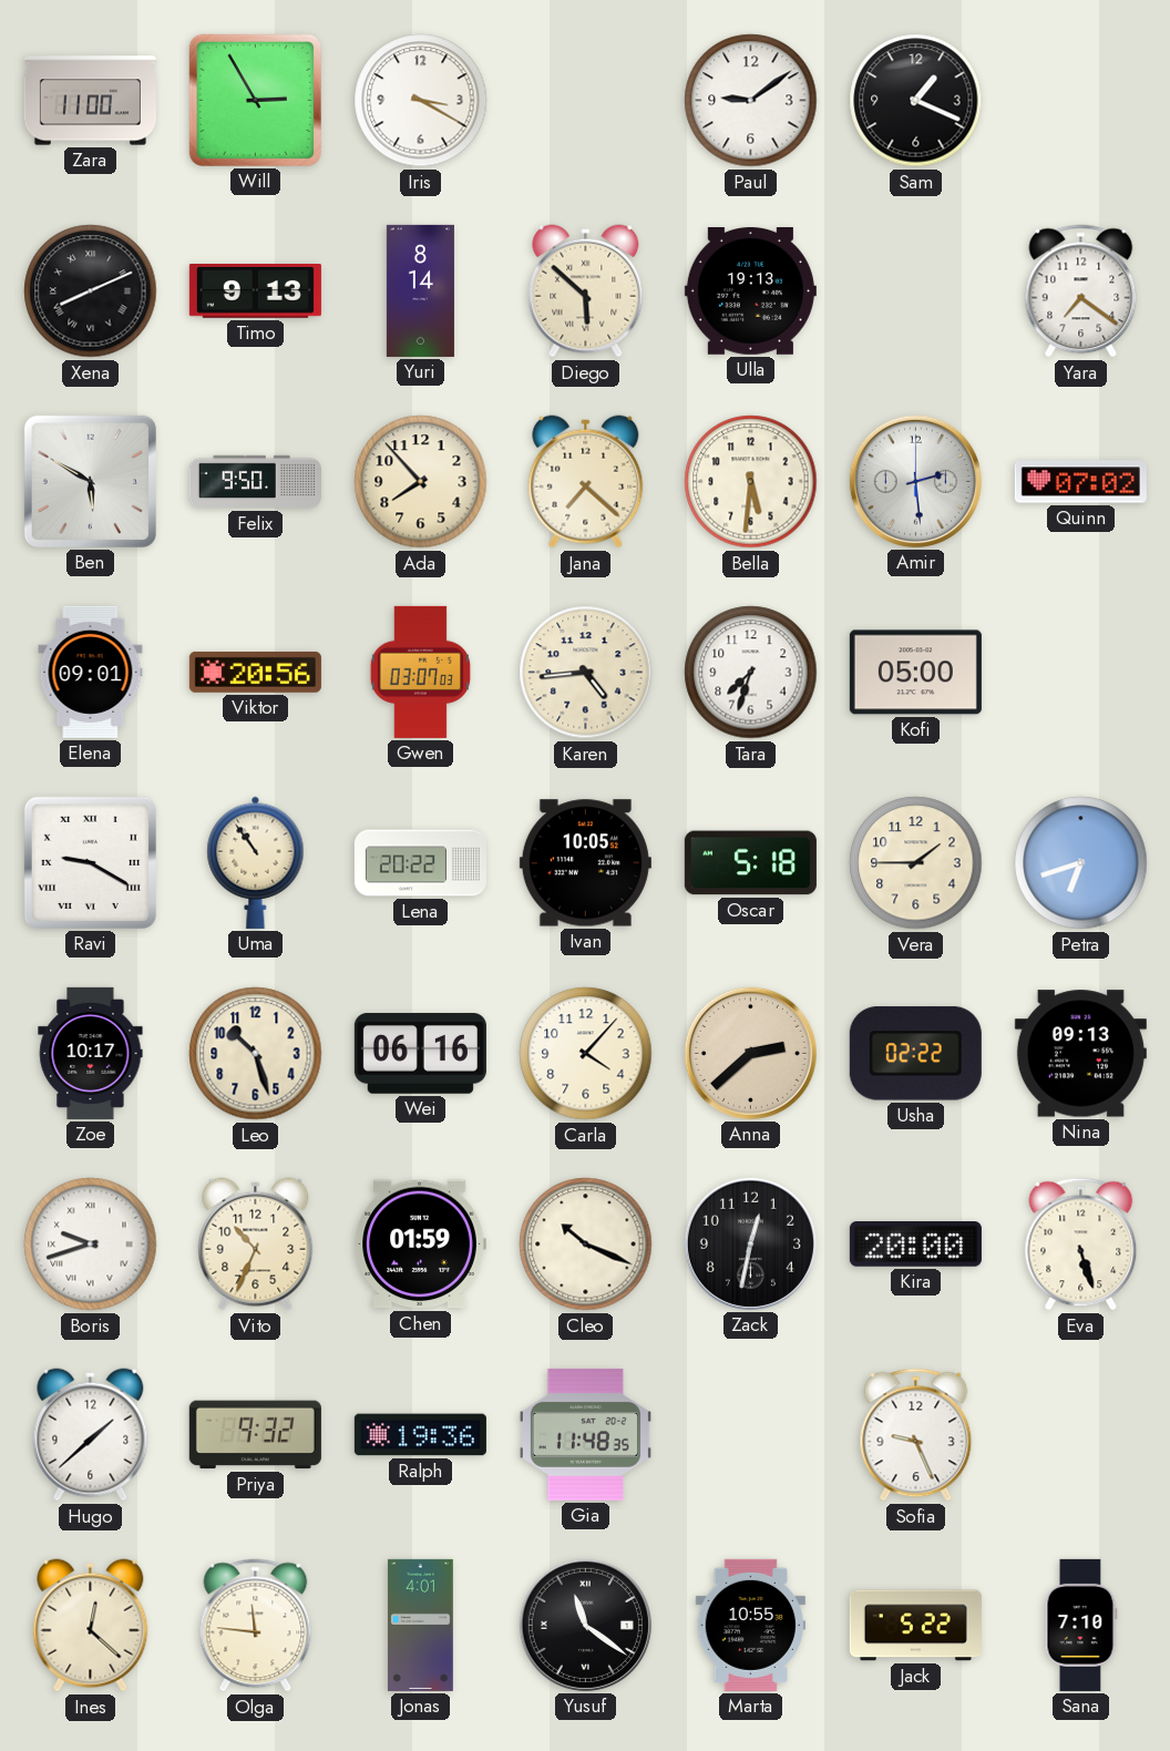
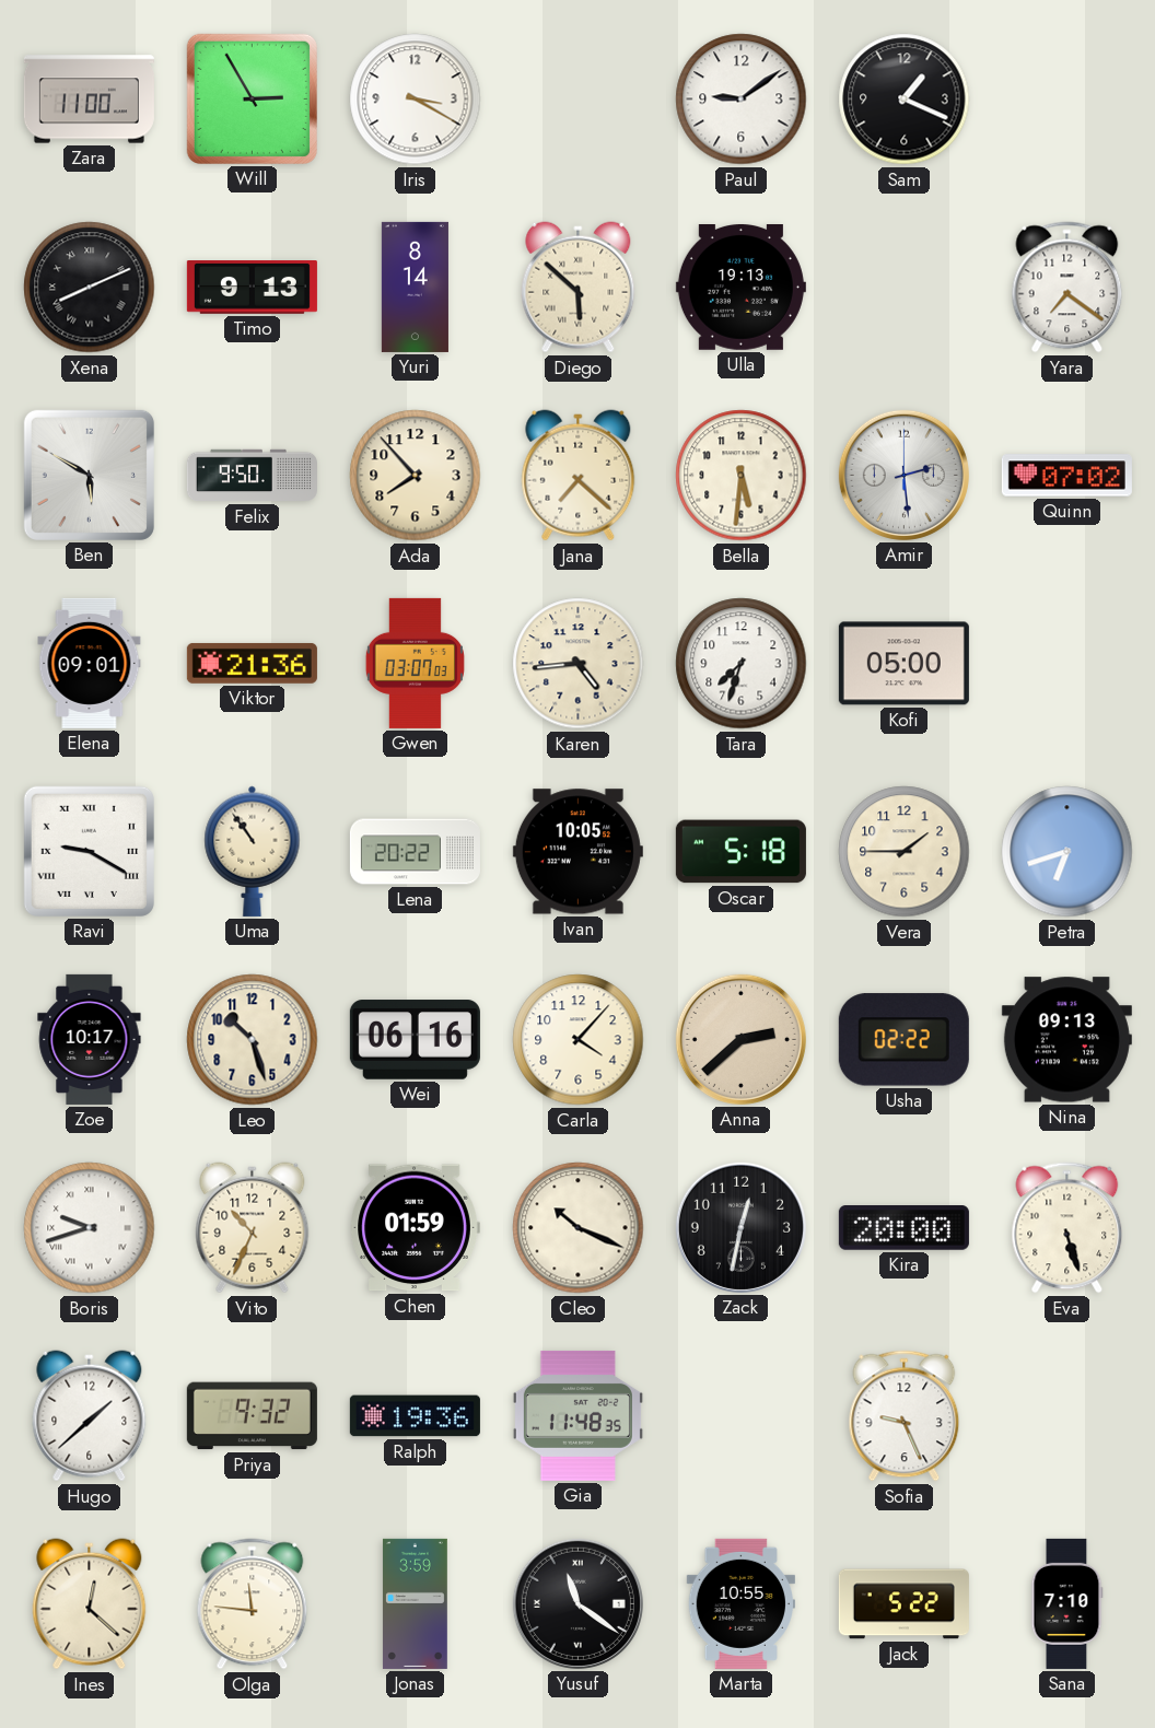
Viktor: 20:56 -> 21:36
Jonas: 4:01 -> 3:59
